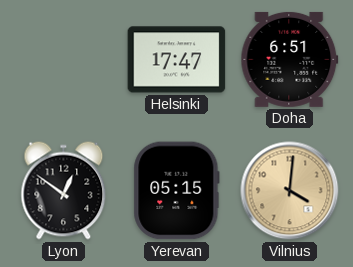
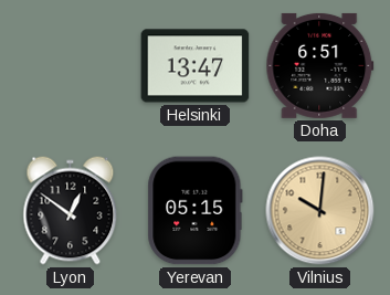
Helsinki: 17:47 -> 13:47
Vilnius: 4:01 -> 10:01
